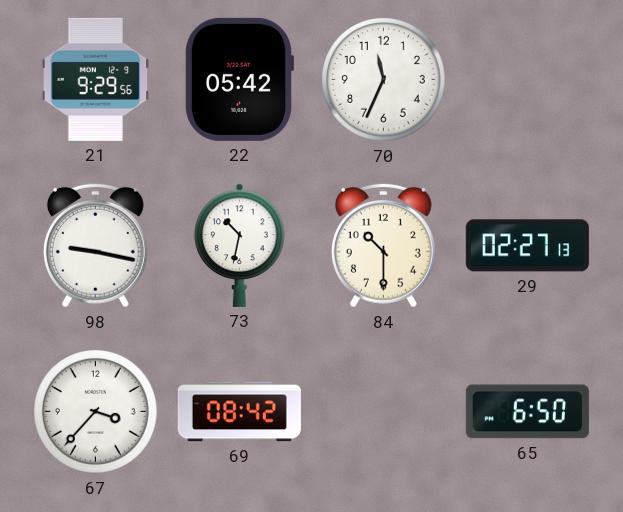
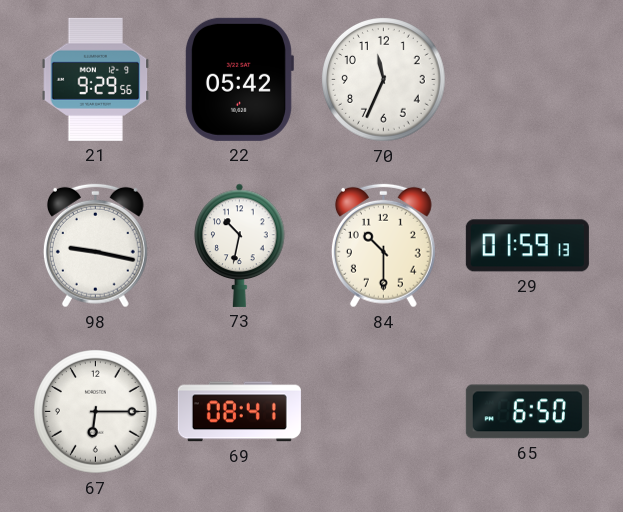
29: 02:27 -> 01:59
67: 3:37 -> 6:15
69: 08:42 -> 08:41
